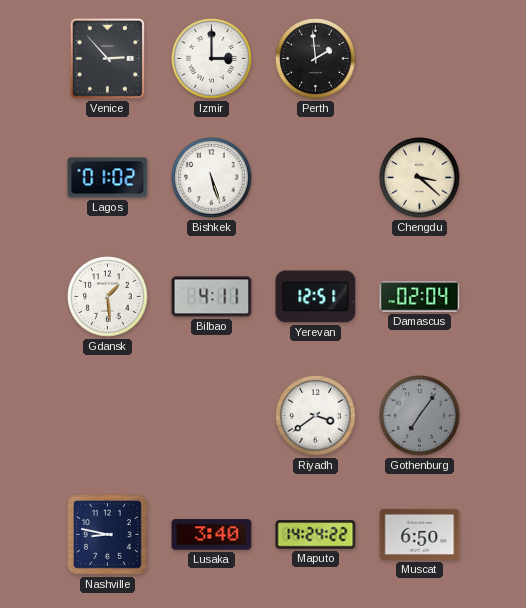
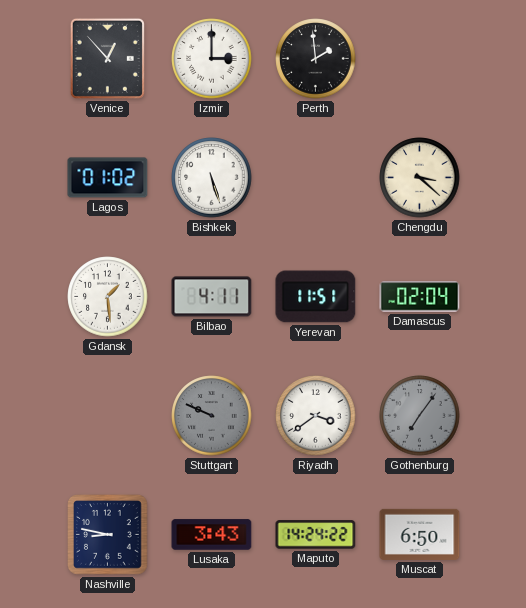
Venice: 2:53 -> 12:53
Yerevan: 12:51 -> 11:51
Stuttgart: none -> 9:49
Lusaka: 3:40 -> 3:43
